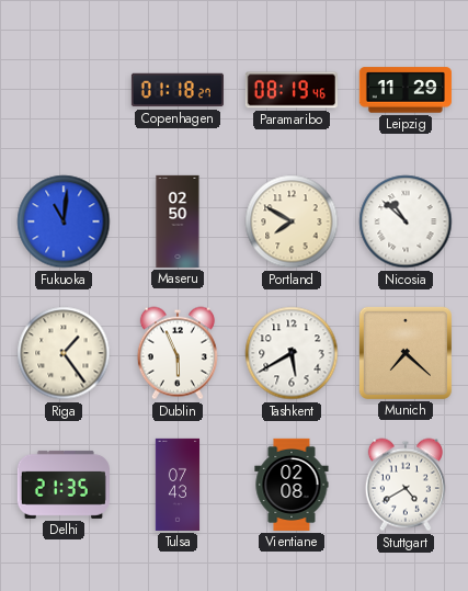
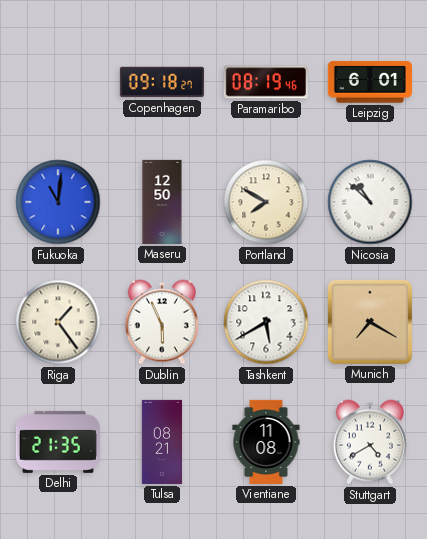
Copenhagen: 01:18 -> 09:18
Leipzig: 11:29 -> 6:01
Maseru: 02:50 -> 12:50
Munich: 7:22 -> 7:20
Tulsa: 07:43 -> 08:21
Vientiane: 02:08 -> 11:08
